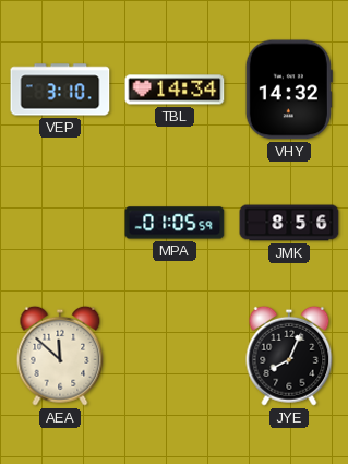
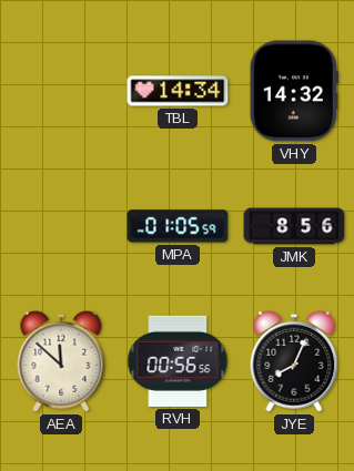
VEP: 3:10 -> none
RVH: none -> 00:56
